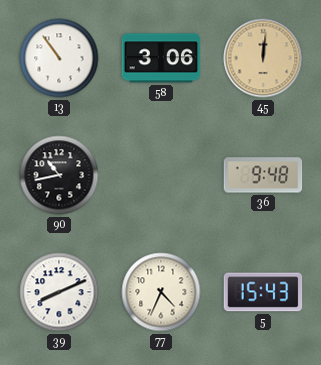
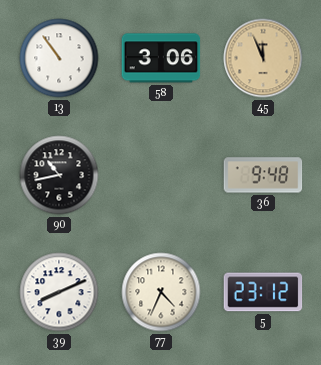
45: 12:01 -> 11:56
5: 15:43 -> 23:12
